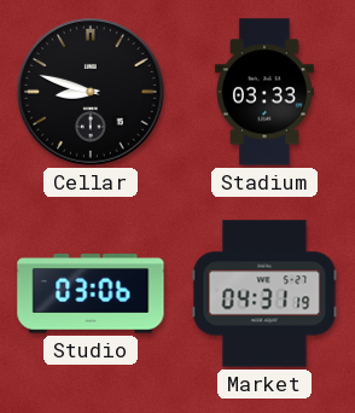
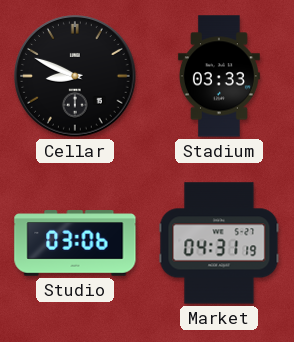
Cellar: 8:48 -> 8:49
